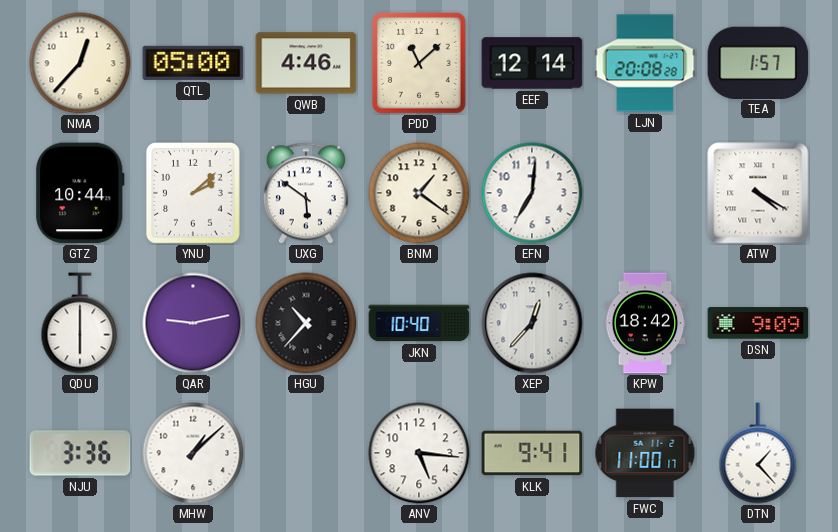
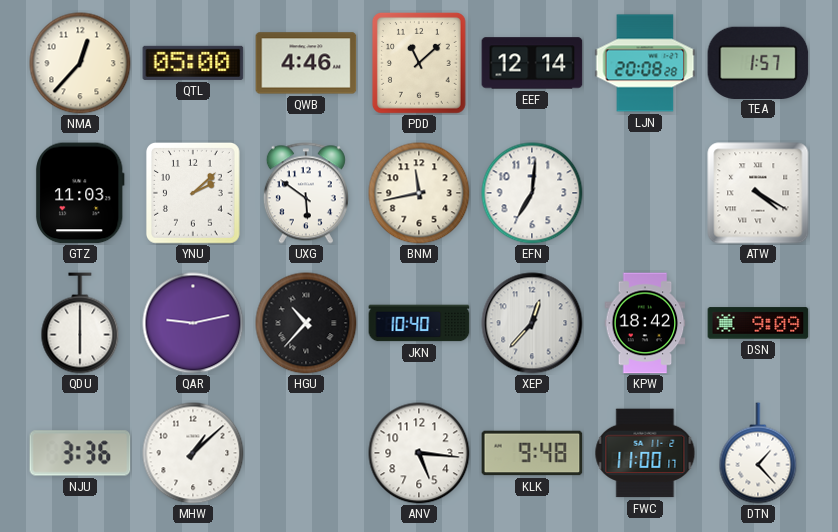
GTZ: 10:44 -> 11:03
BNM: 1:21 -> 11:43
KLK: 9:41 -> 9:48
